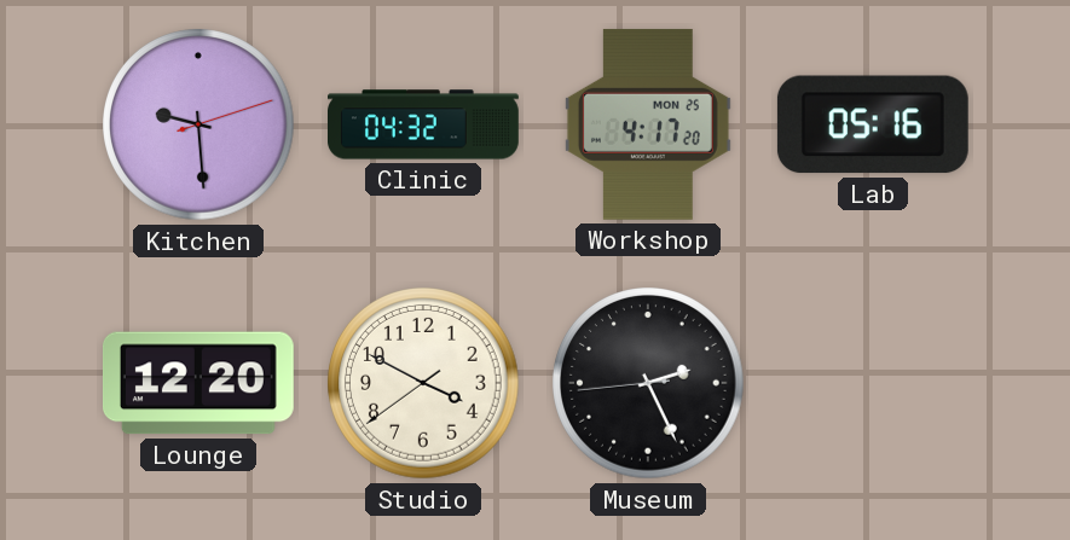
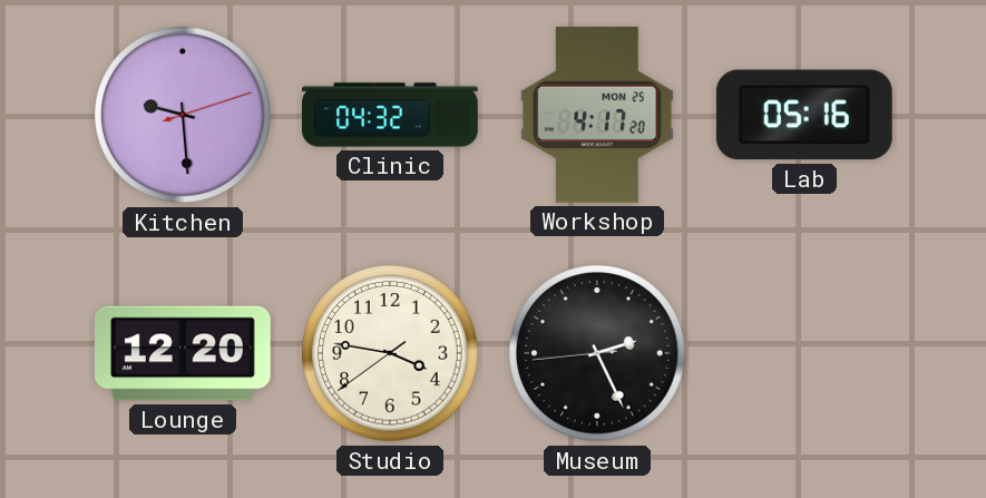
Studio: 3:49 -> 3:46
